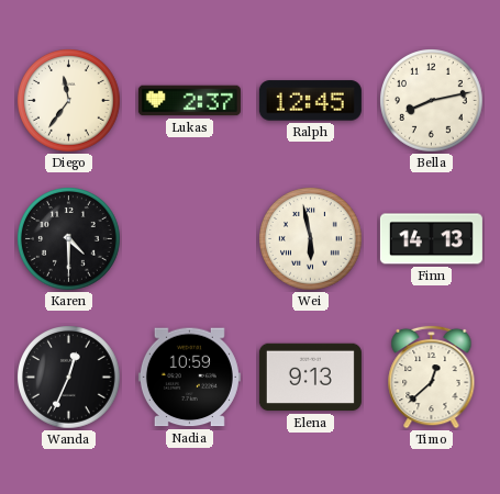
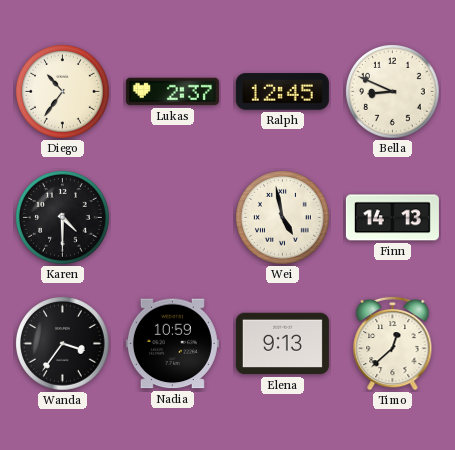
Diego: 11:36 -> 10:36
Bella: 8:13 -> 8:49
Wei: 5:58 -> 4:58
Wanda: 12:34 -> 3:36
